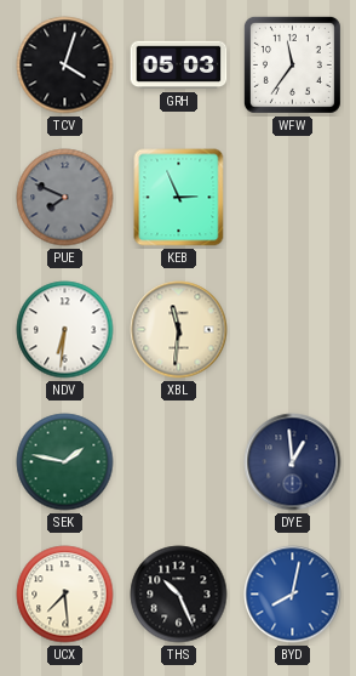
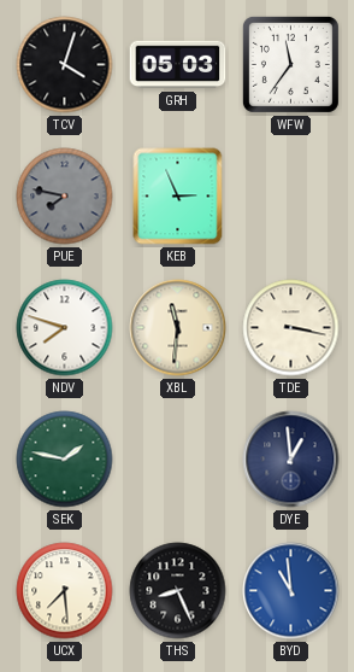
PUE: 7:49 -> 7:47
NDV: 6:31 -> 7:48
TDE: none -> 3:17
THS: 10:26 -> 8:26
BYD: 8:02 -> 10:59
